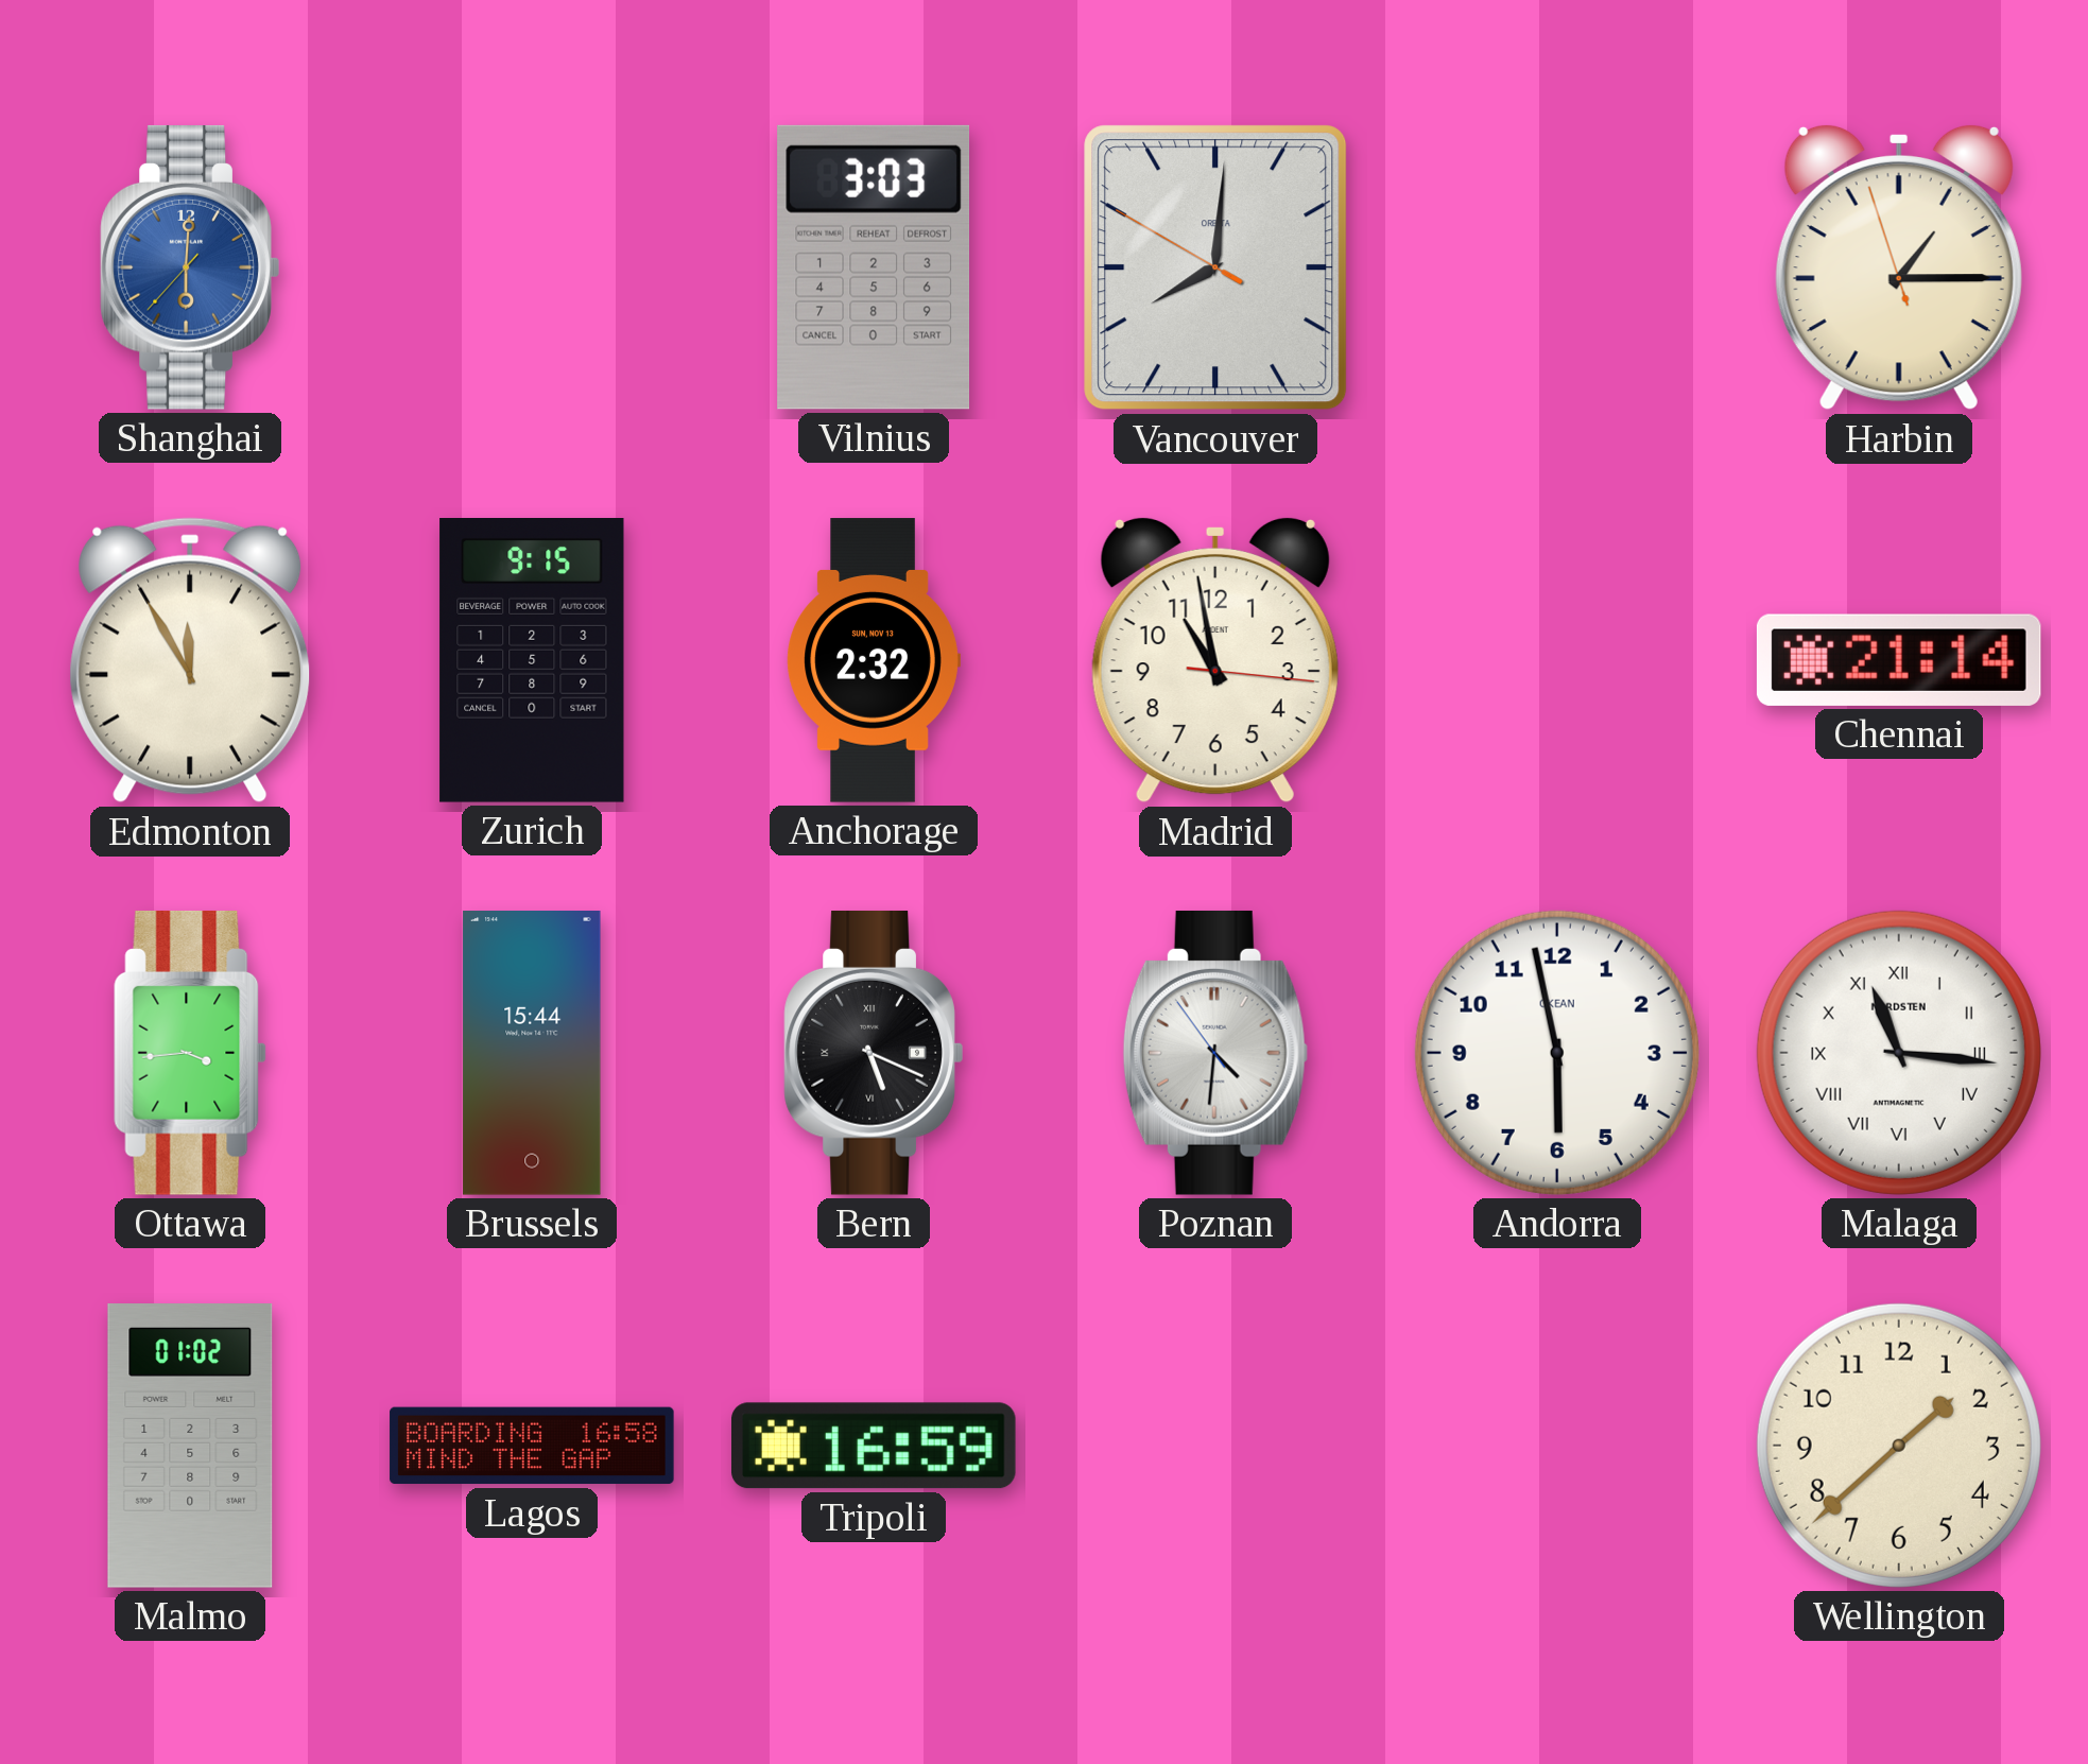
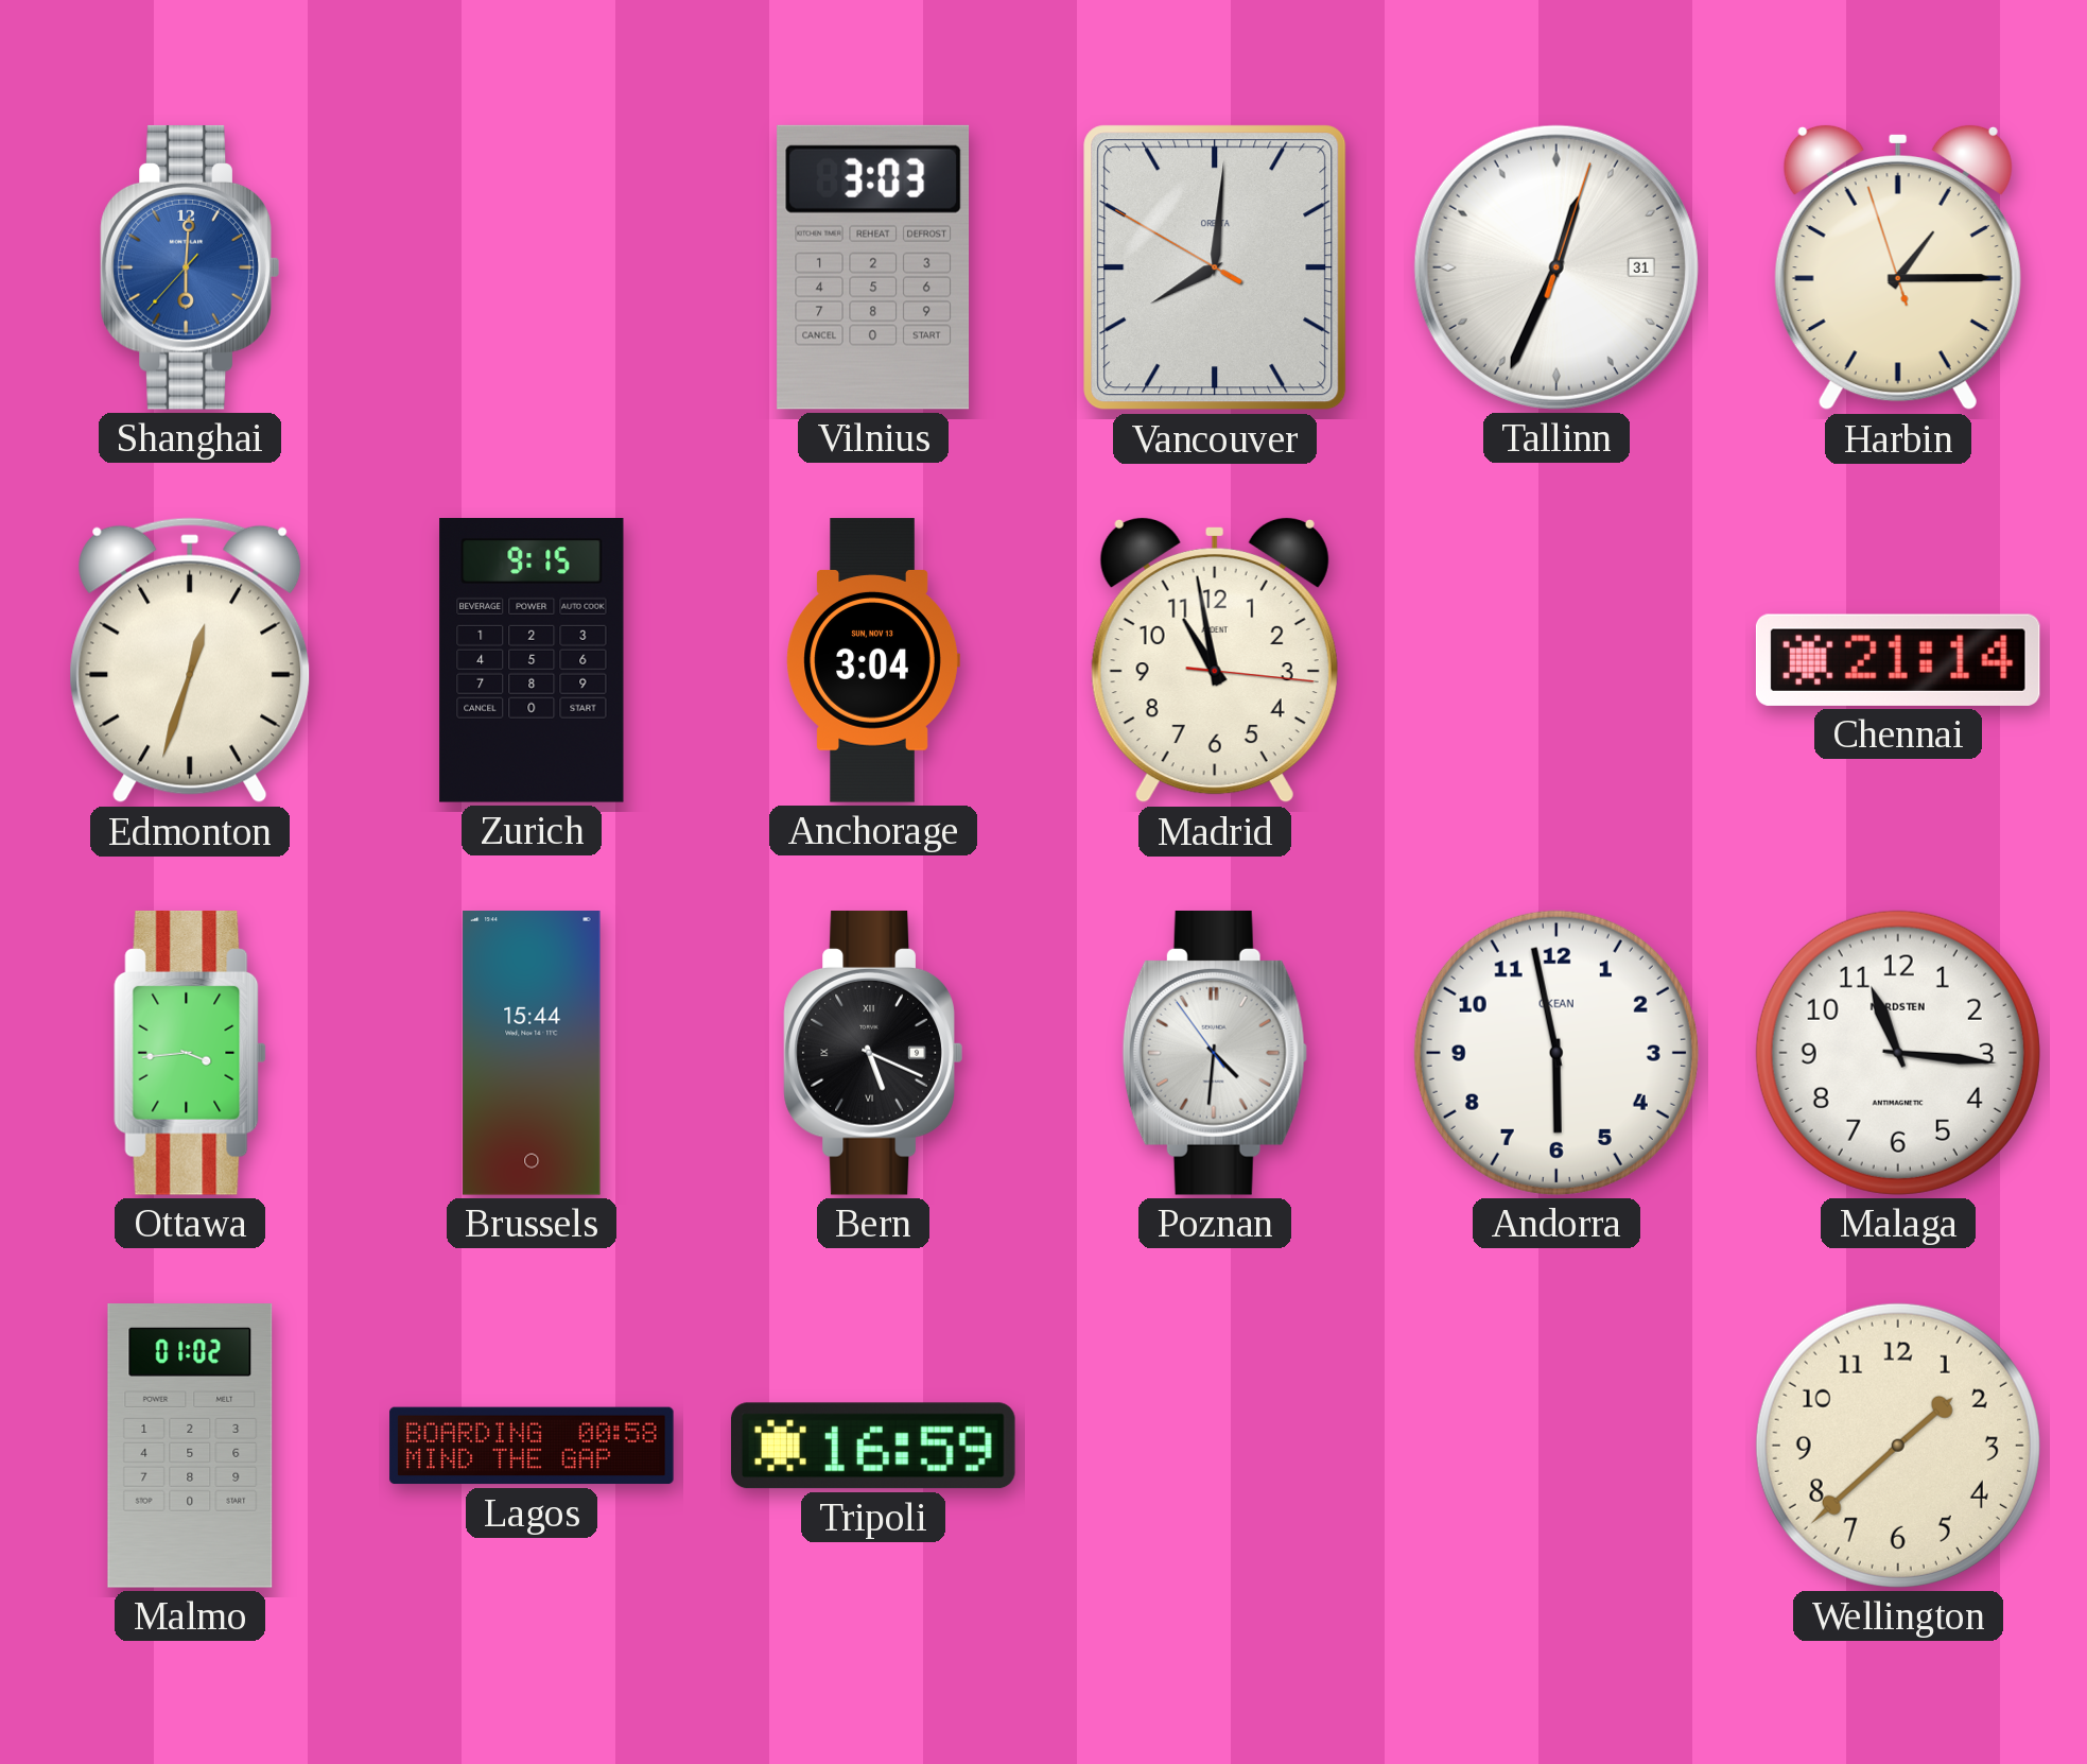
Tallinn: none -> 12:34
Edmonton: 11:55 -> 12:33
Anchorage: 2:32 -> 3:04
Malaga numerals: Roman -> Arabic
Lagos: 16:58 -> 00:58
